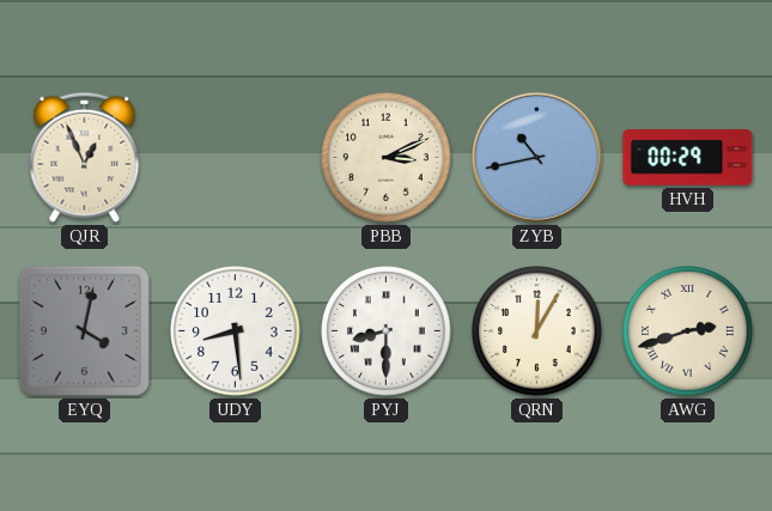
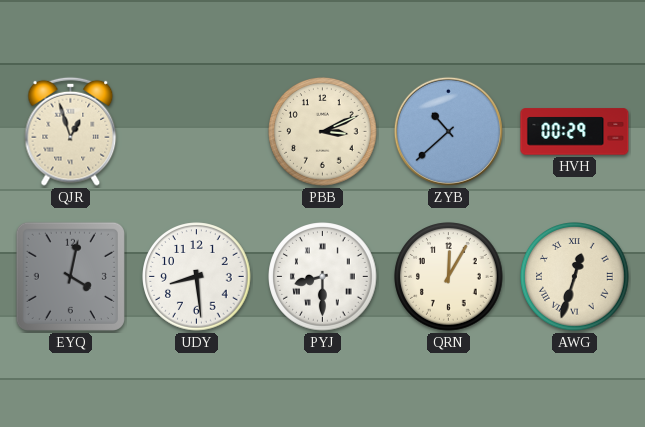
QJR: 12:56 -> 12:57
ZYB: 10:43 -> 10:38
AWG: 2:42 -> 12:33
